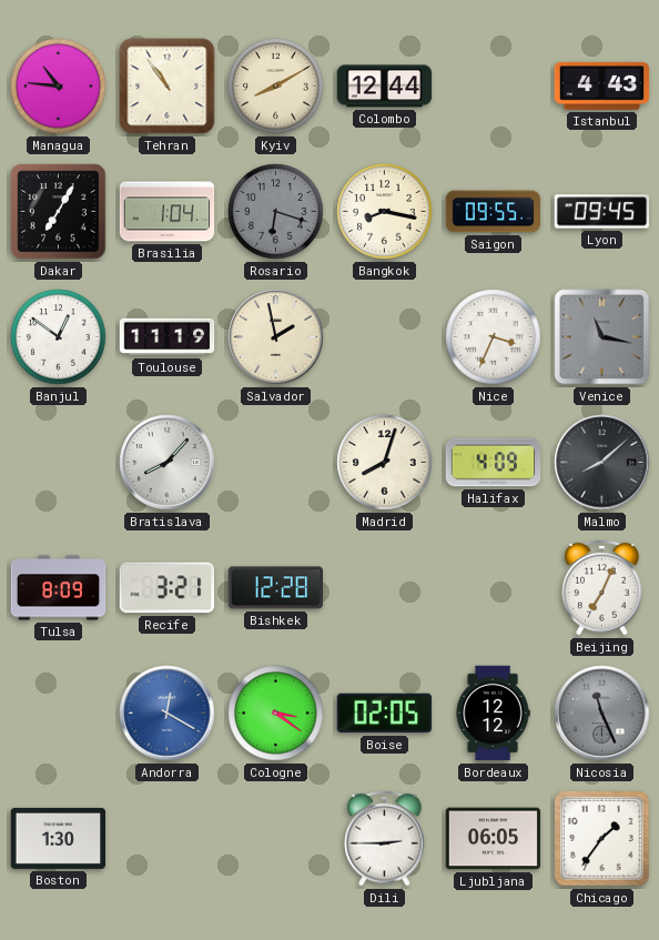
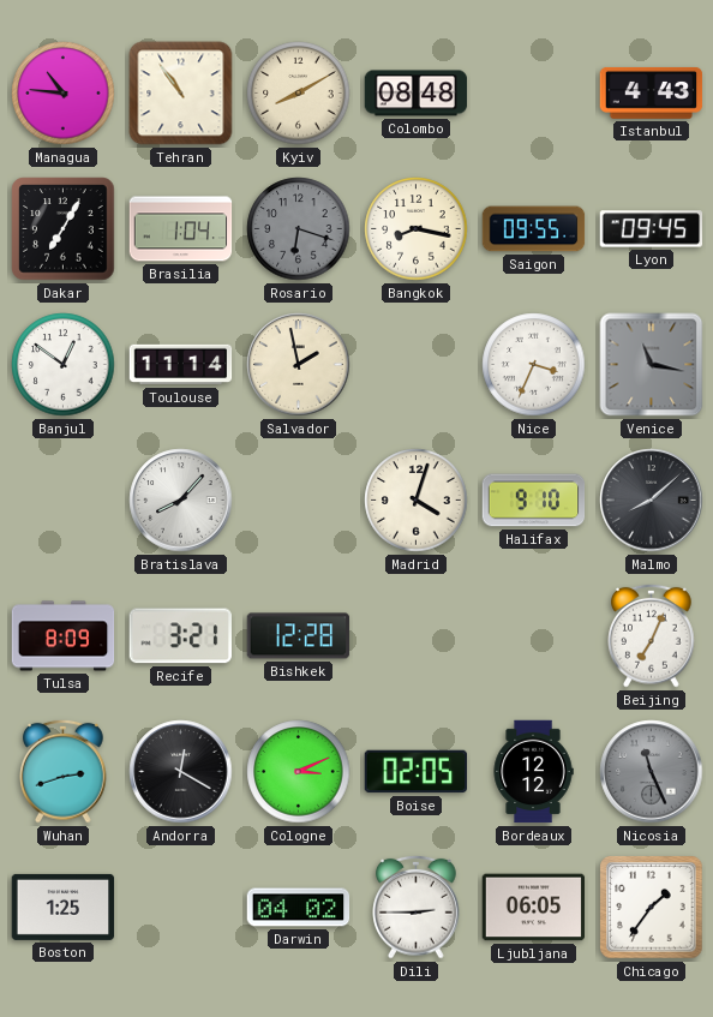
Colombo: 12:44 -> 08:48
Toulouse: 11:19 -> 11:14
Madrid: 8:03 -> 4:03
Halifax: 4:09 -> 9:10
Wuhan: none -> 2:42
Andorra dial: blue -> black
Cologne: 3:21 -> 3:11
Boston: 1:30 -> 1:25
Darwin: none -> 04:02
